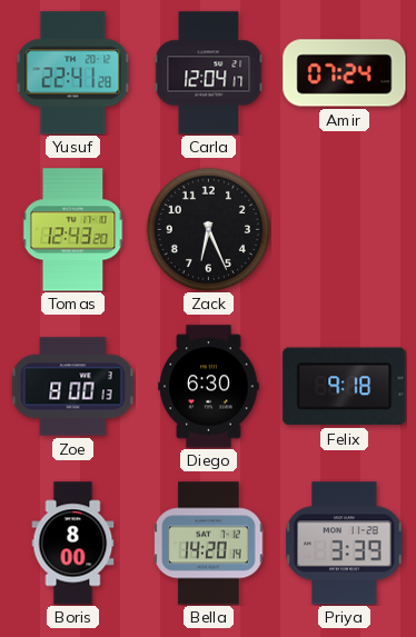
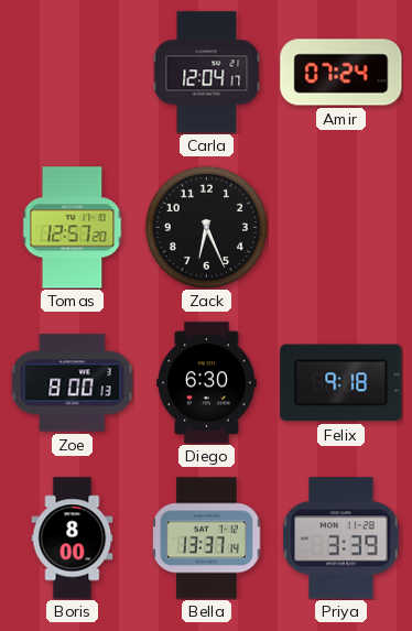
Yusuf: 22:41 -> none
Tomas: 12:43 -> 12:57
Bella: 14:20 -> 13:37
